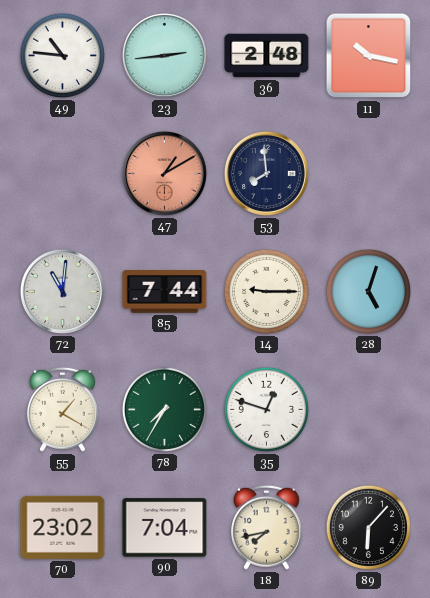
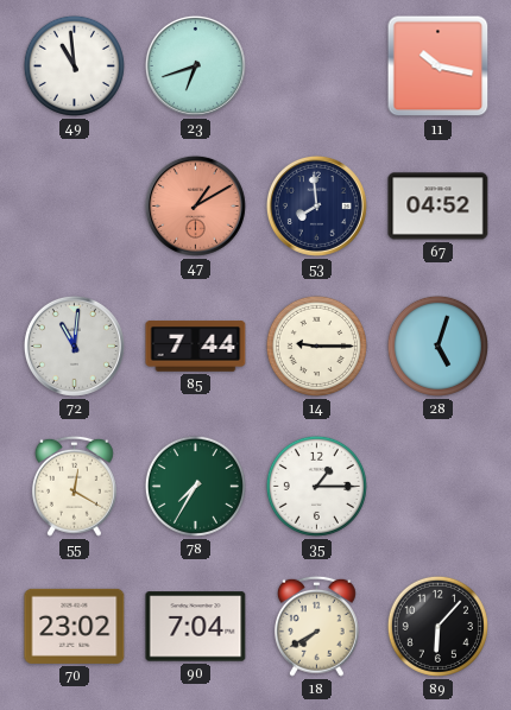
49: 10:46 -> 10:59
23: 2:44 -> 6:42
36: 2:48 -> none
67: none -> 04:52
55: 1:20 -> 12:20
35: 12:48 -> 1:15
18: 7:43 -> 7:40
